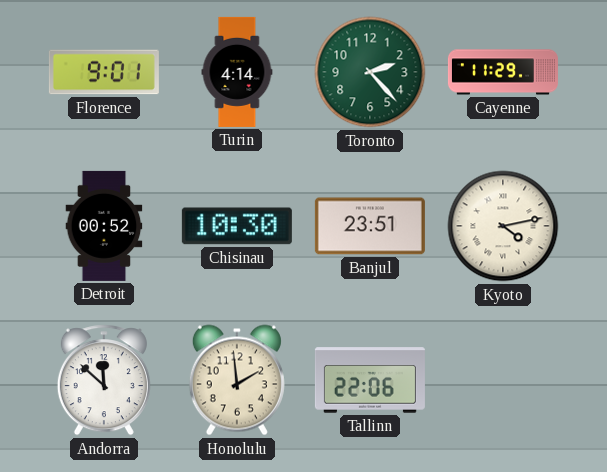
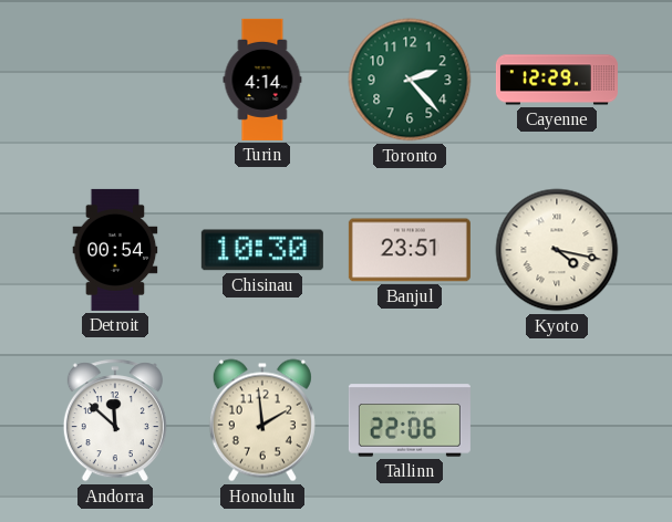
Florence: 9:01 -> none
Cayenne: 11:29 -> 12:29
Detroit: 00:52 -> 00:54
Kyoto: 4:13 -> 4:17
